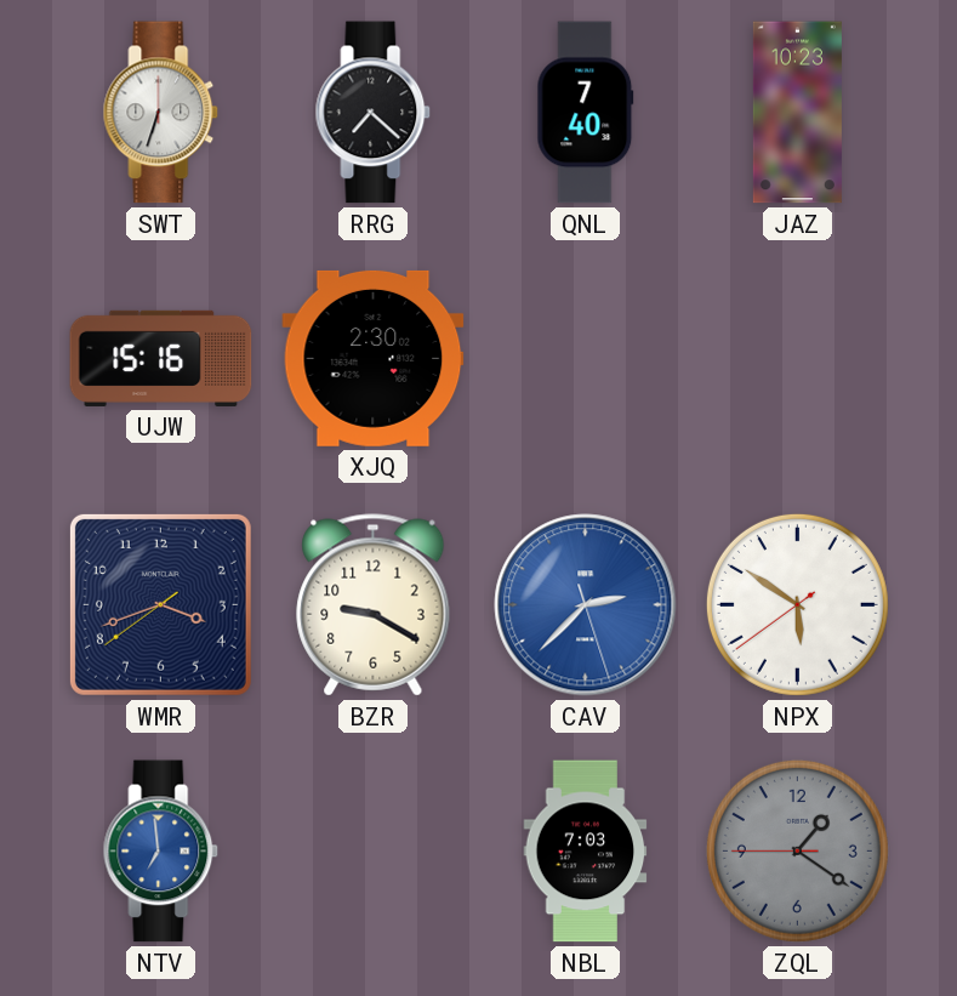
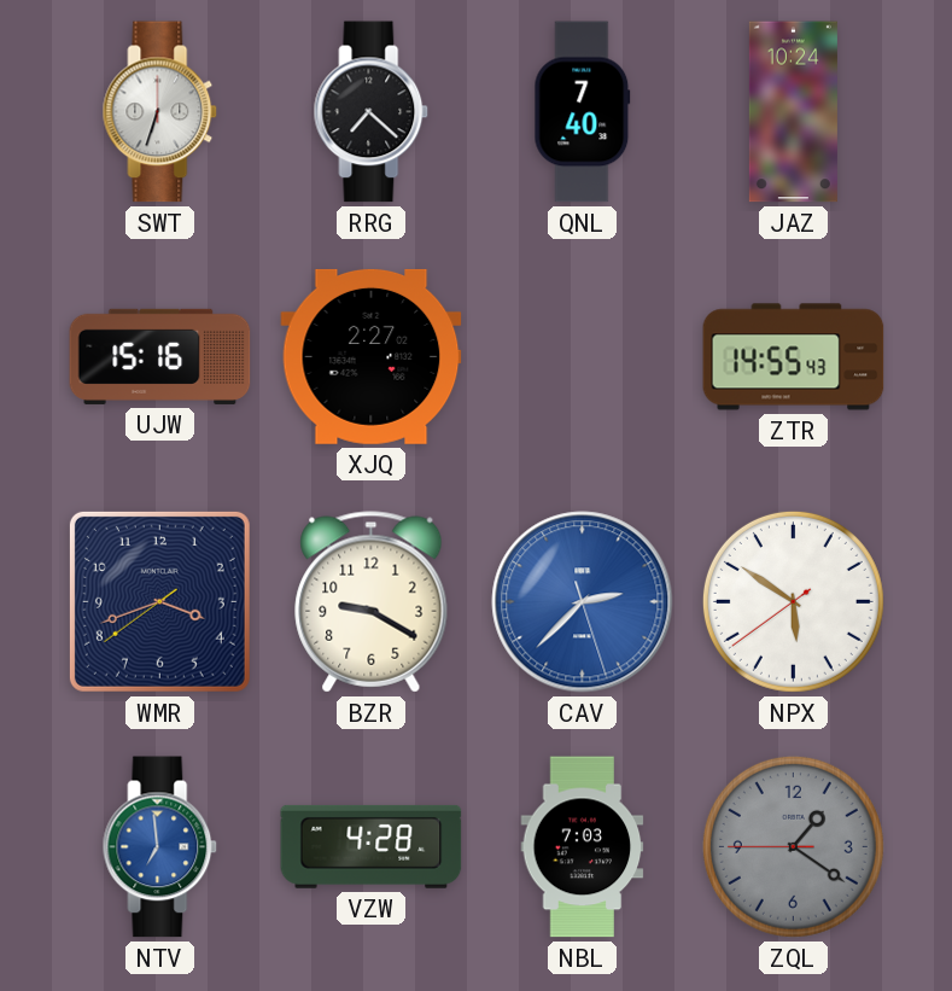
JAZ: 10:23 -> 10:24
XJQ: 2:30 -> 2:27
ZTR: none -> 14:55
VZW: none -> 4:28
